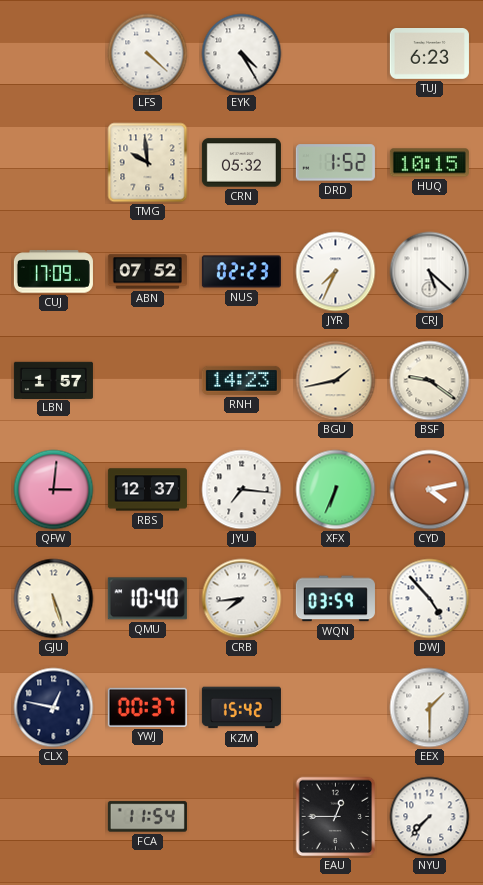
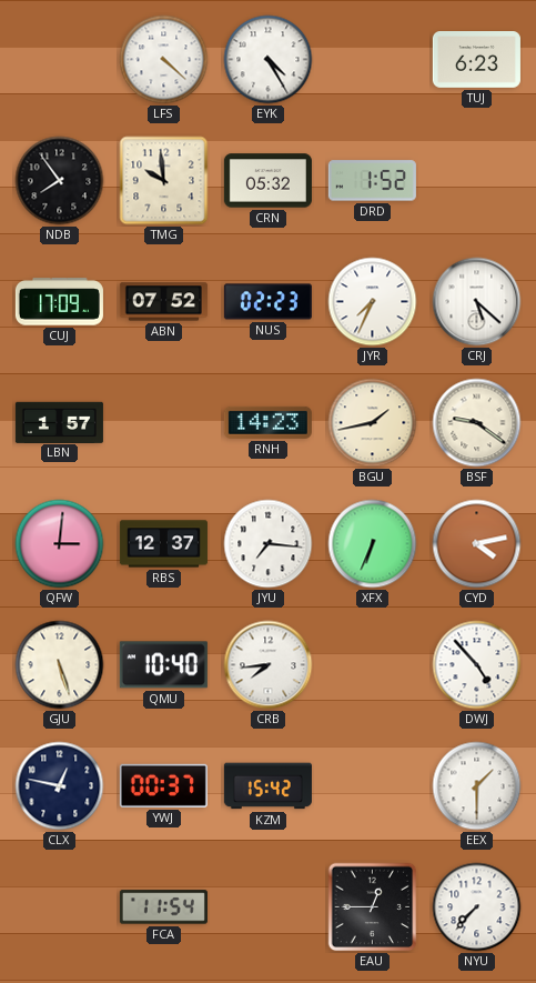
NDB: none -> 7:54
HUQ: 10:15 -> none
WQN: 03:59 -> none
